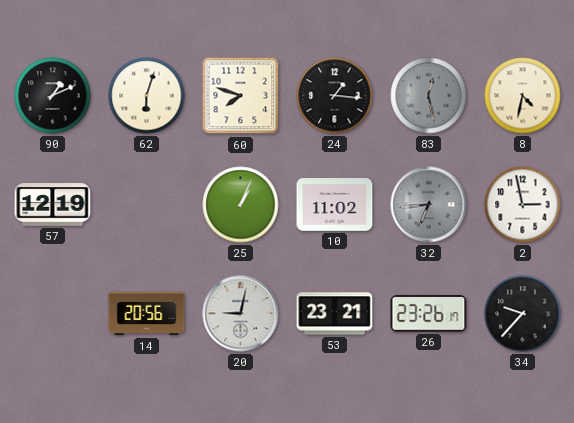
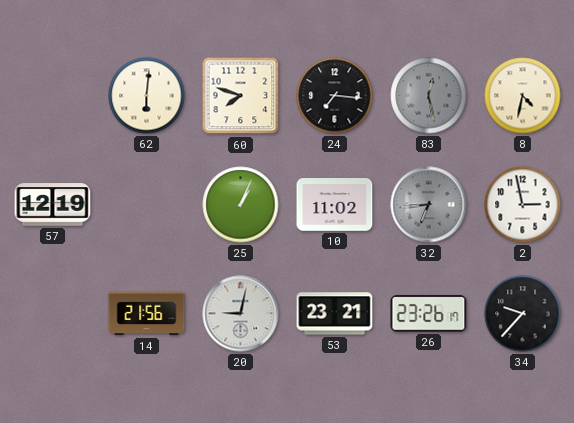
90: 1:11 -> none
62: 6:03 -> 6:01
24: 1:16 -> 7:16
14: 20:56 -> 21:56
